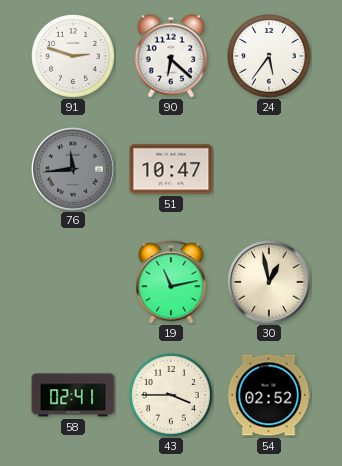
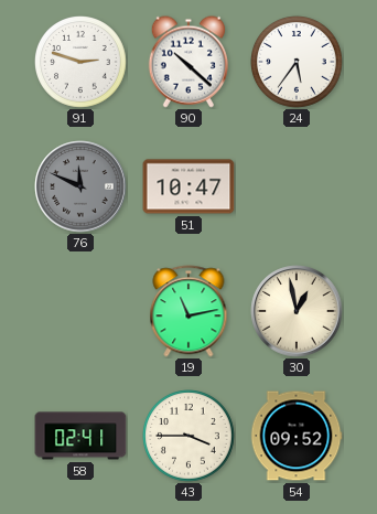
90: 6:22 -> 10:22
76: 11:44 -> 11:49
54: 02:52 -> 09:52
